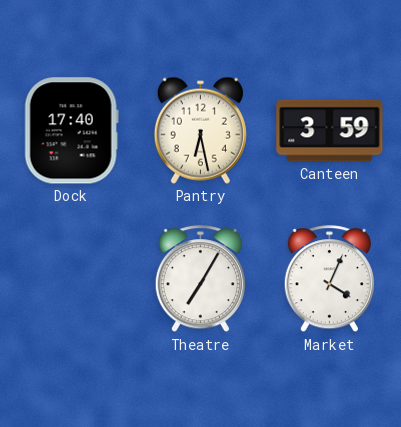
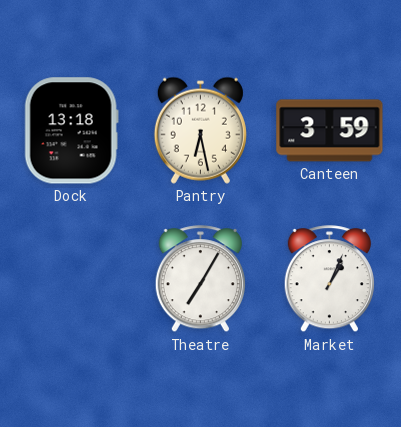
Dock: 17:40 -> 13:18
Market: 4:04 -> 1:04
